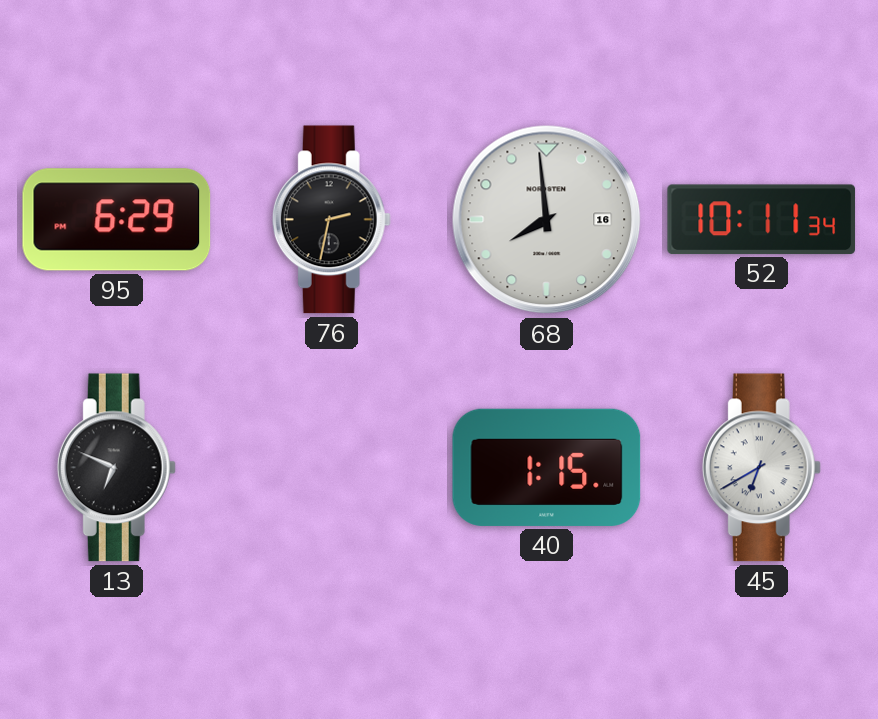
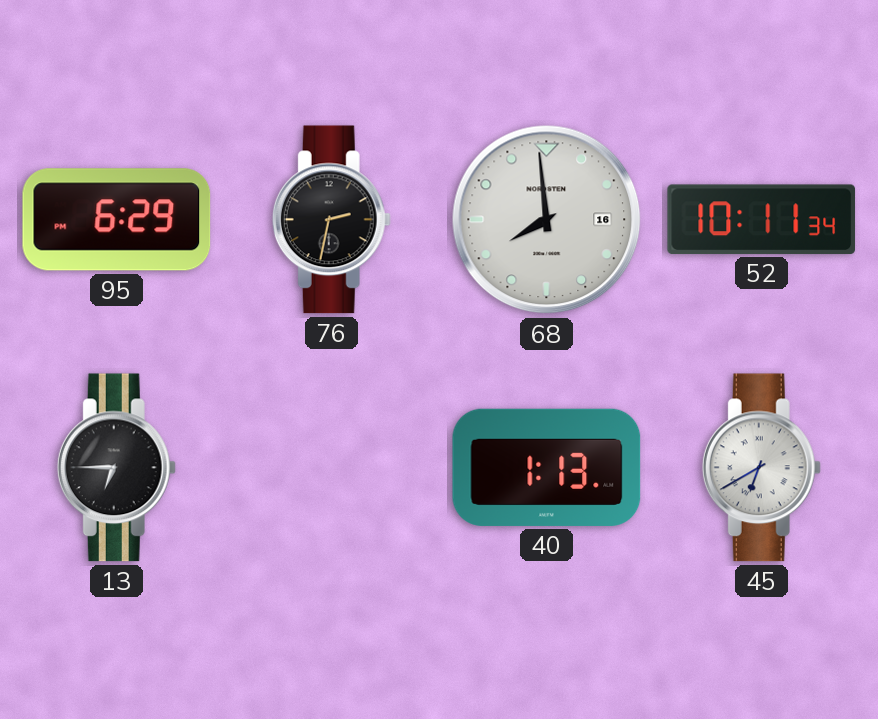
13: 6:49 -> 6:45
40: 1:15 -> 1:13
